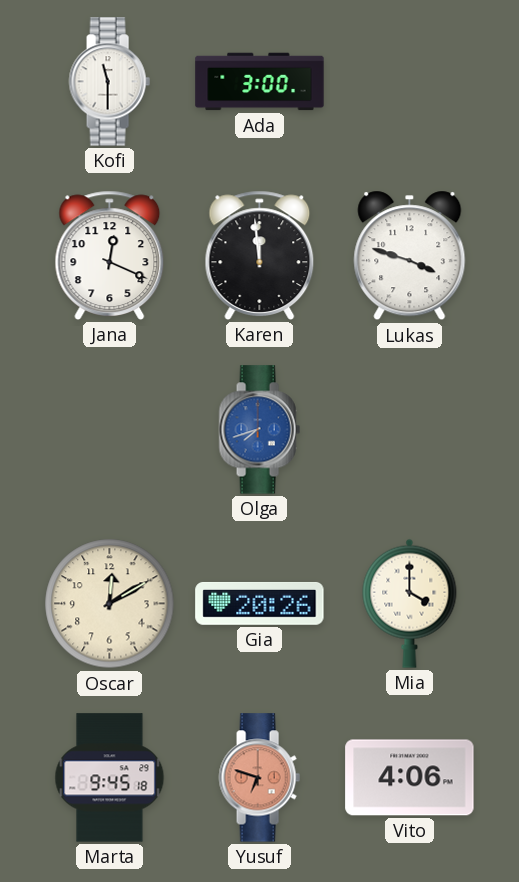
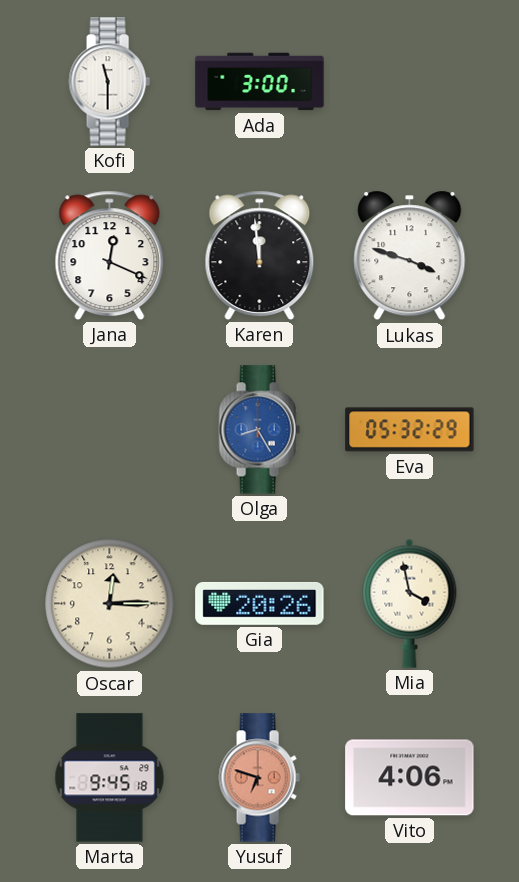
Olga: 7:42 -> 8:25
Eva: none -> 05:32
Oscar: 12:10 -> 12:15
Mia: 4:00 -> 3:58
